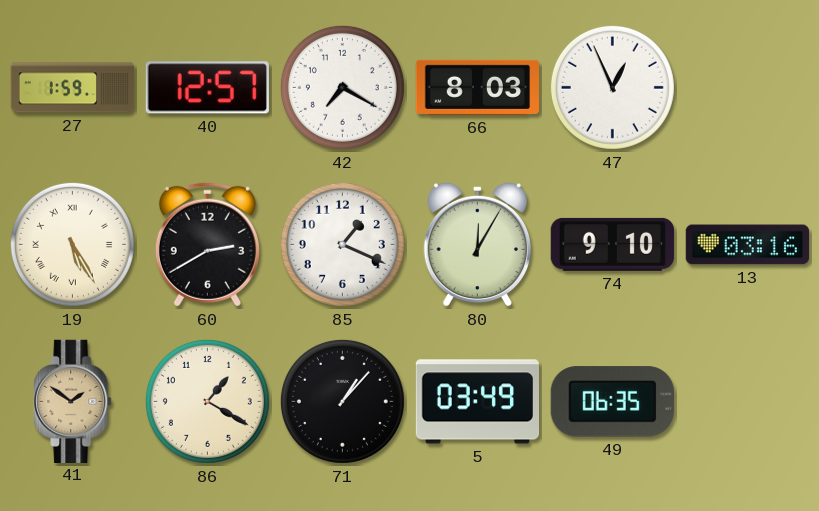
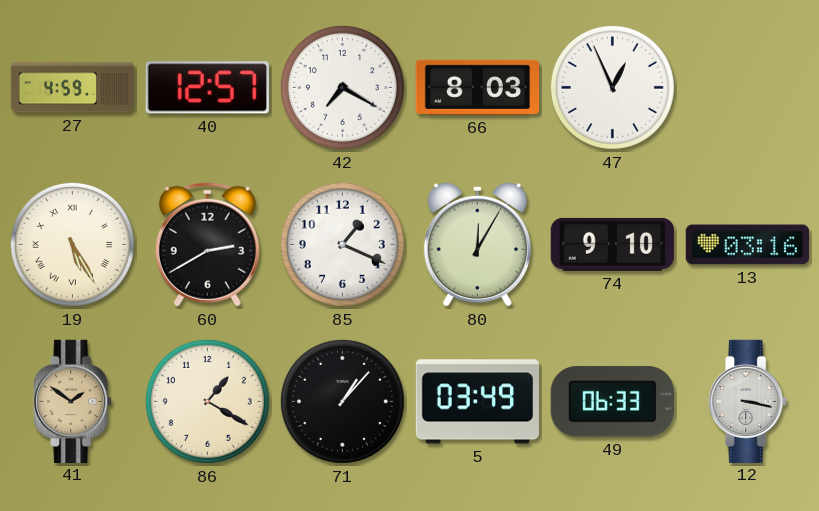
27: 1:59 -> 4:59
49: 06:35 -> 06:33
12: none -> 3:17
